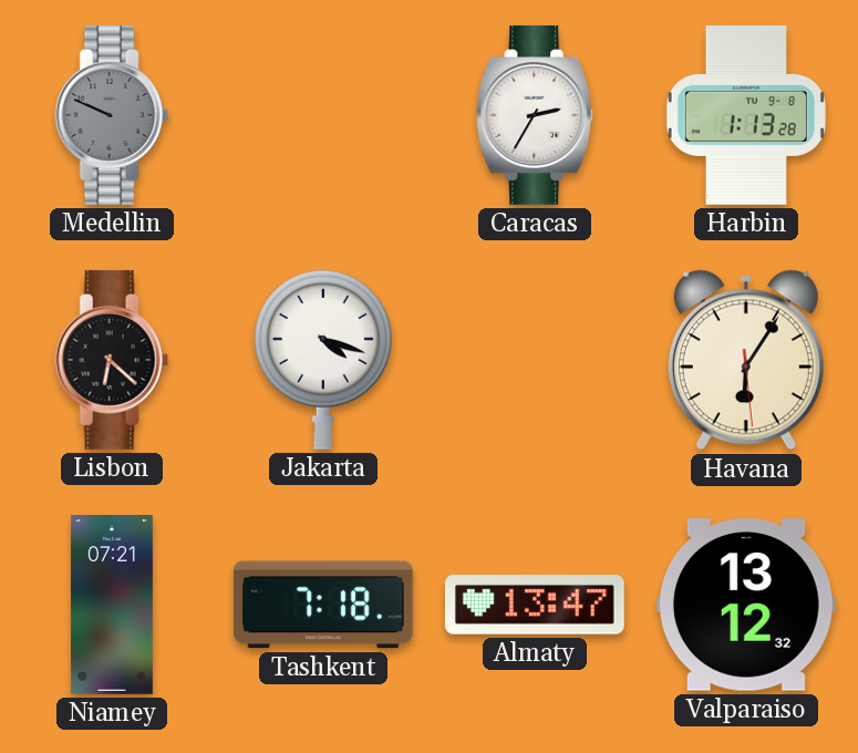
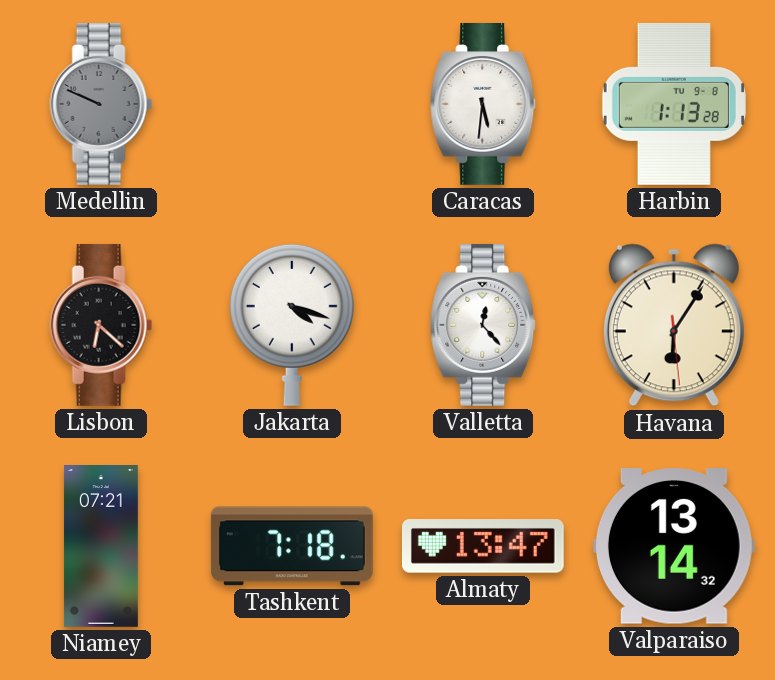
Caracas: 2:35 -> 5:31
Valletta: none -> 12:23
Valparaiso: 13:12 -> 13:14
